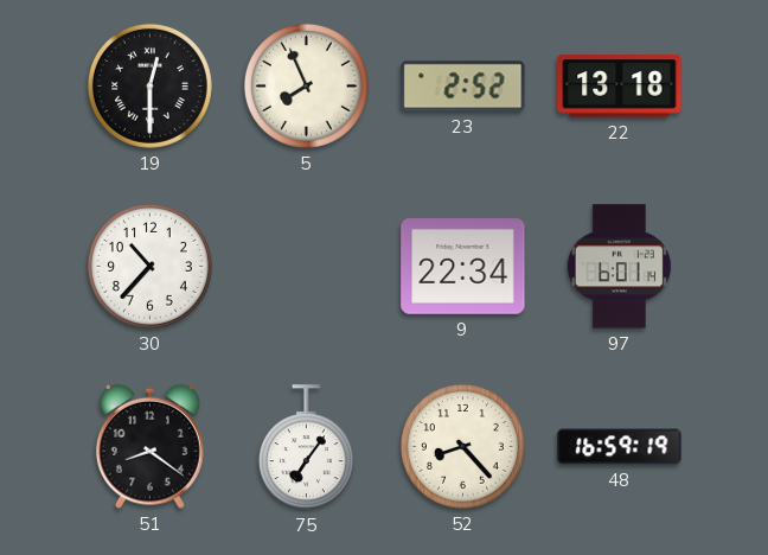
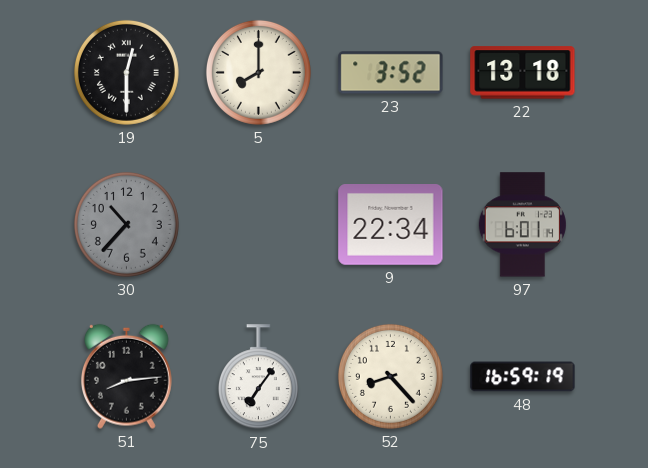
5: 7:56 -> 8:00
23: 2:52 -> 3:52
30 dial: white -> grey
51: 8:21 -> 8:14
